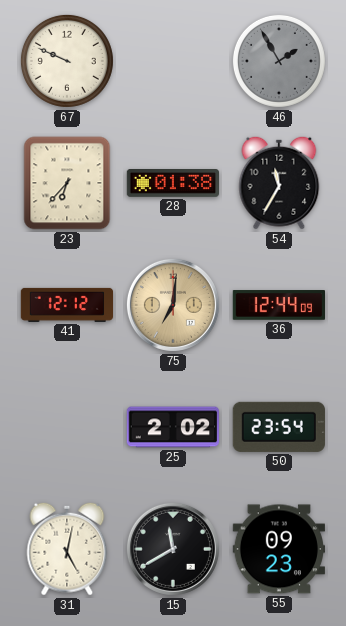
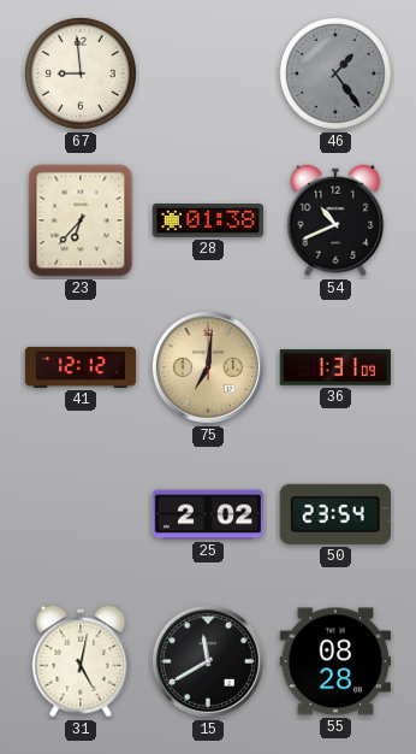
67: 9:49 -> 8:59
46: 1:55 -> 1:24
54: 11:35 -> 10:41
36: 12:44 -> 1:31
55: 09:23 -> 08:28
